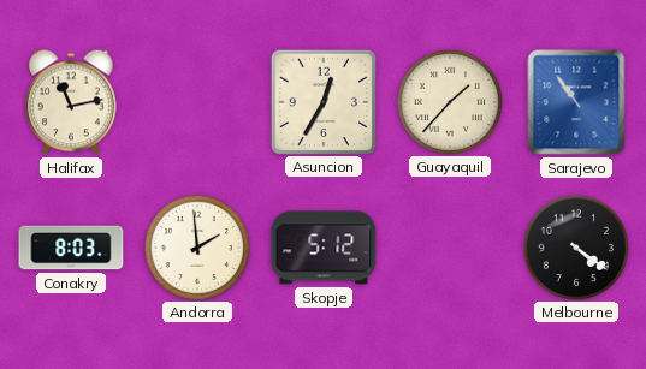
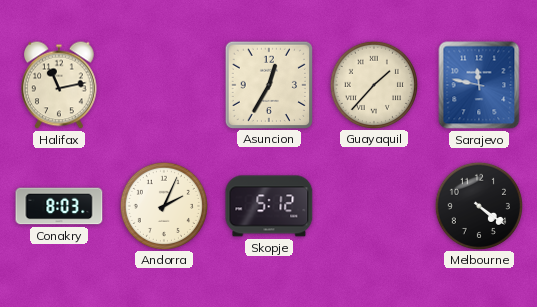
Sarajevo: 10:54 -> 11:47
Andorra: 1:59 -> 2:04
